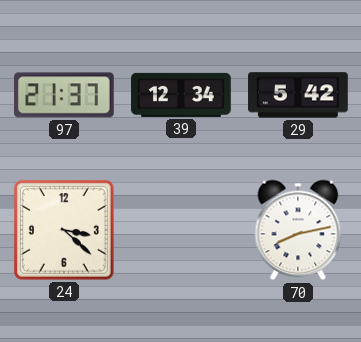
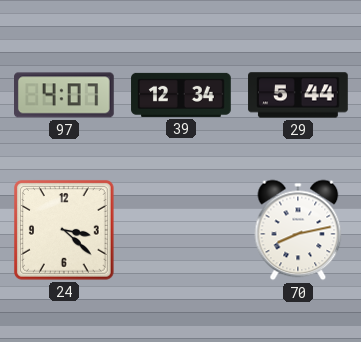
97: 21:37 -> 4:07
29: 5:42 -> 5:44
